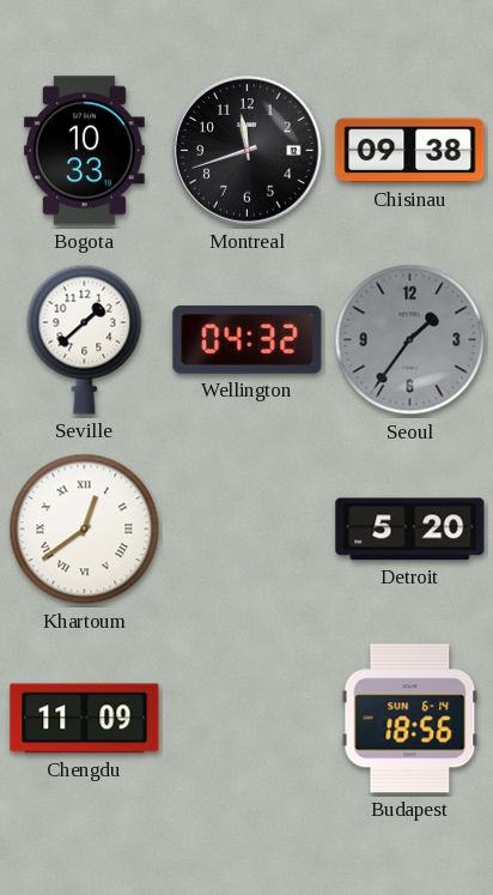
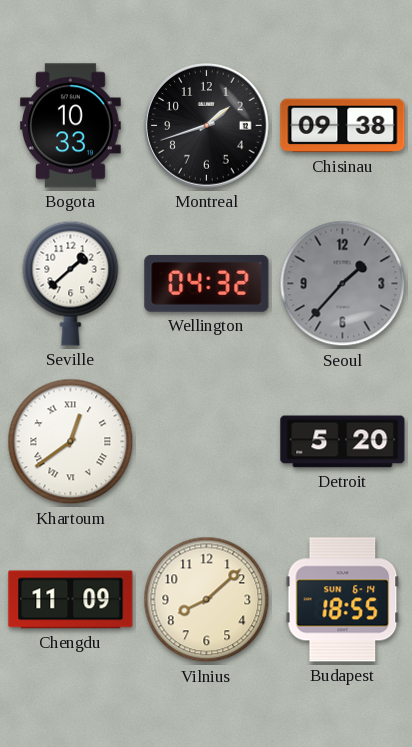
Montreal: 11:42 -> 1:42
Seoul: 1:36 -> 1:37
Vilnius: none -> 8:08
Budapest: 18:56 -> 18:55
